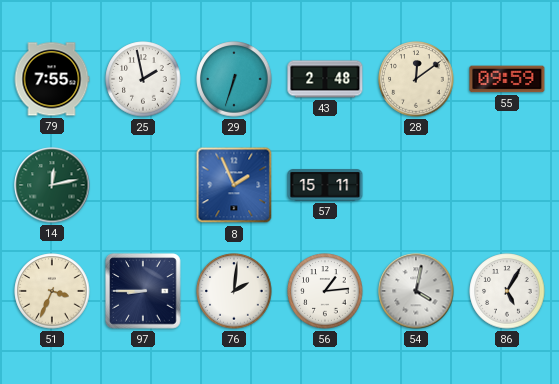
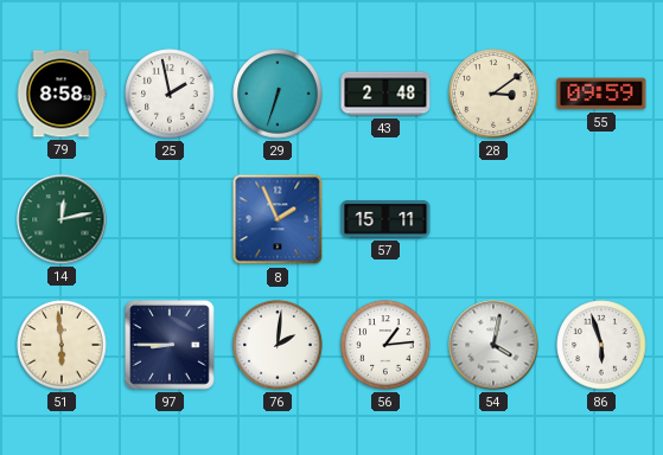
79: 7:55 -> 8:58
28: 12:09 -> 3:09
51: 3:34 -> 5:59
86: 5:05 -> 5:57
